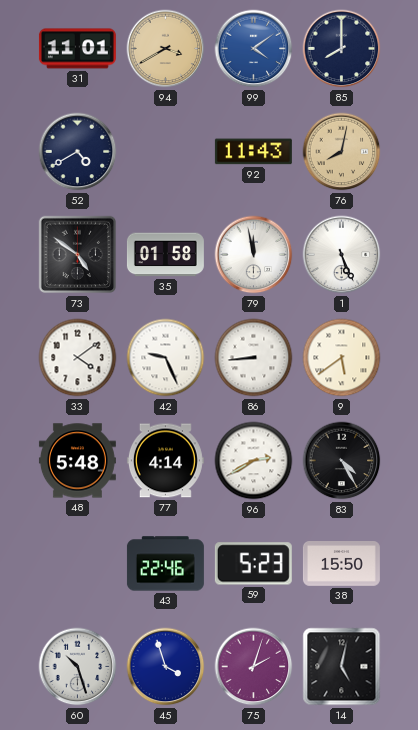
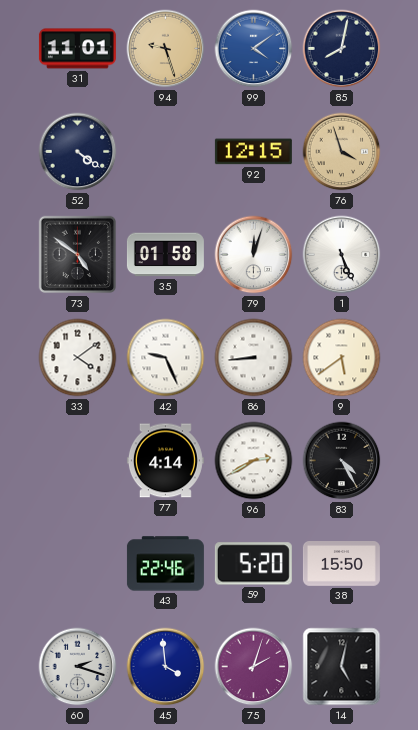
94: 3:40 -> 9:27
85: 8:00 -> 8:02
52: 4:40 -> 4:21
92: 11:43 -> 12:15
76: 8:02 -> 3:57
79: 11:58 -> 12:03
48: 5:48 -> none
59: 5:23 -> 5:20
60: 10:27 -> 2:18
45: 3:57 -> 3:59
